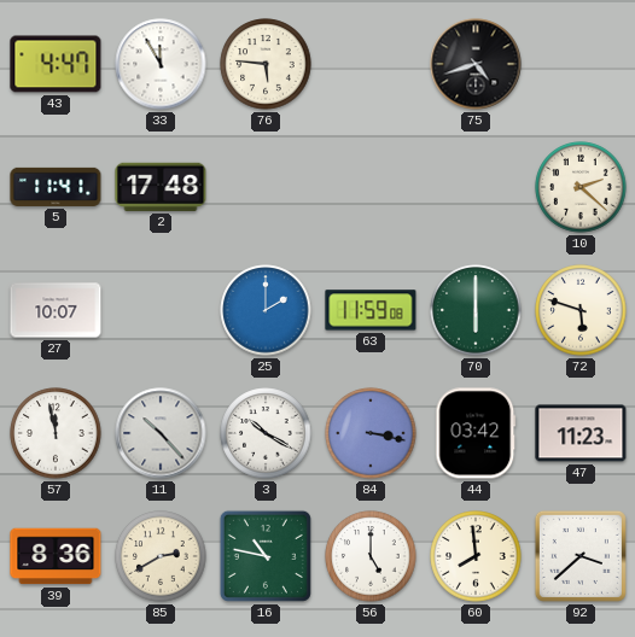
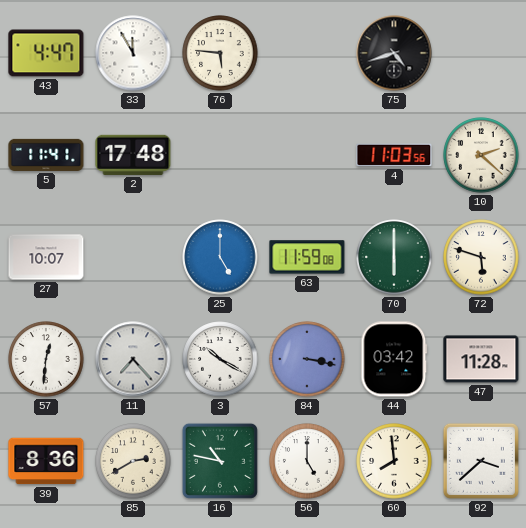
4: none -> 11:03
25: 2:00 -> 5:00
57: 11:58 -> 12:31
11: 10:23 -> 7:23
47: 11:23 -> 11:28
